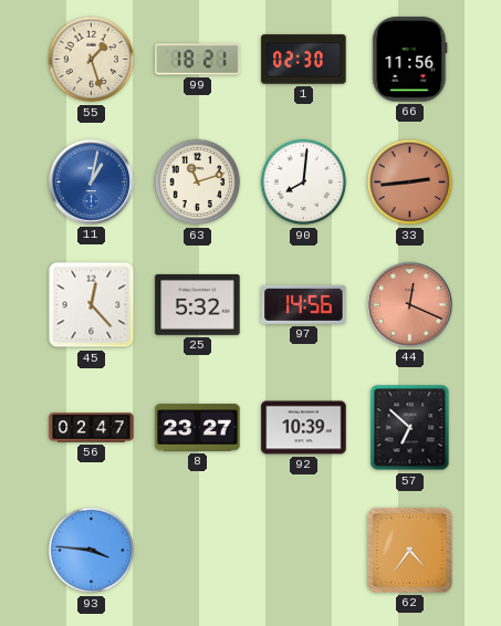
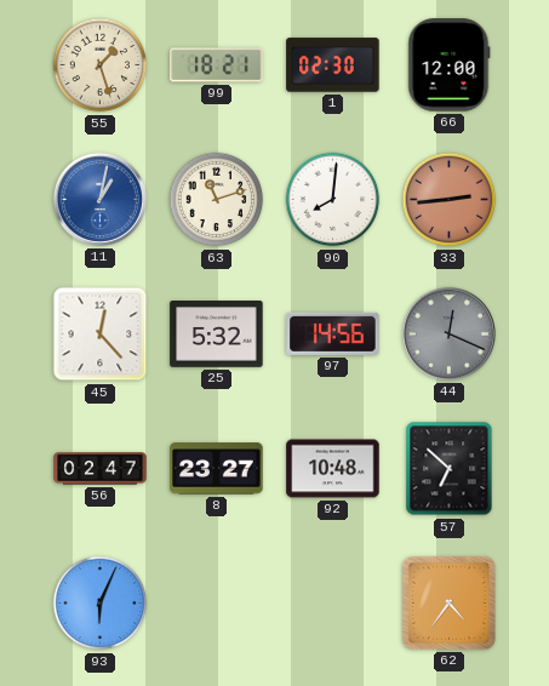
66: 11:56 -> 12:00
44 dial: salmon -> grey
92: 10:39 -> 10:48
93: 3:46 -> 6:04
